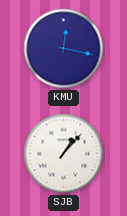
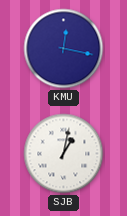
SJB: 1:07 -> 1:02
